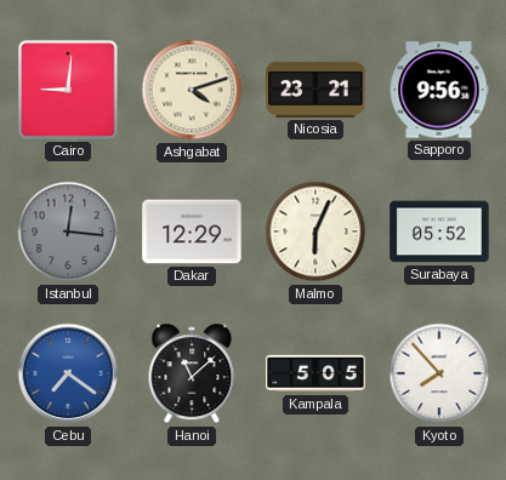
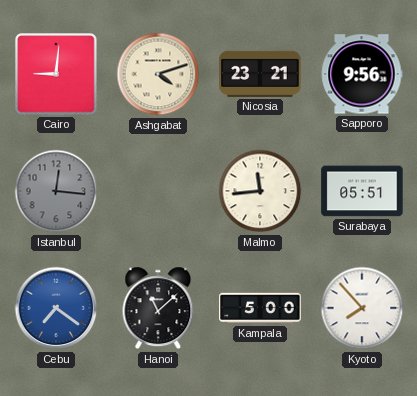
Dakar: 12:29 -> none
Malmo: 6:04 -> 11:44
Surabaya: 05:52 -> 05:51
Kampala: 5:05 -> 5:00
